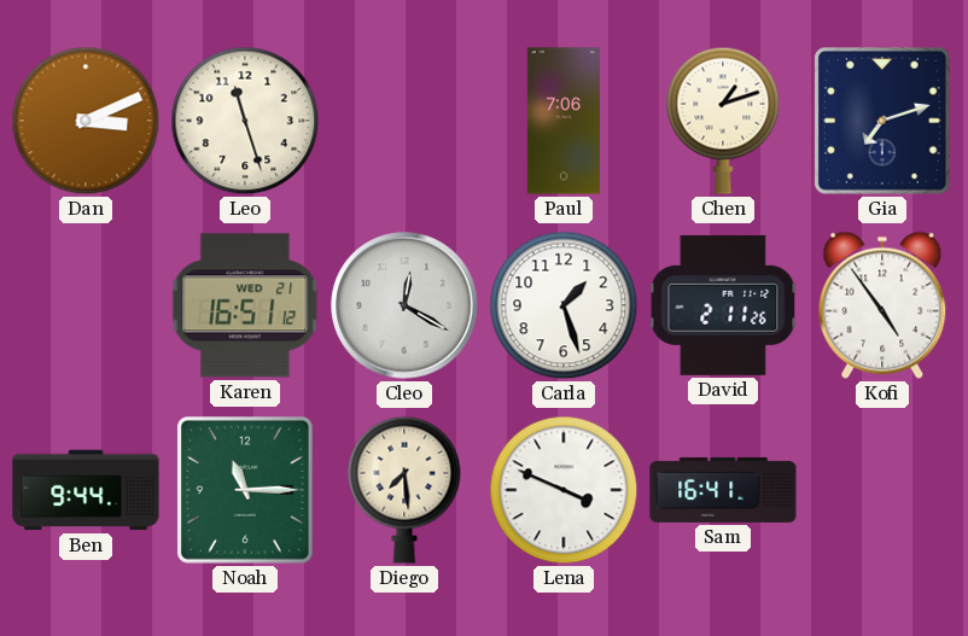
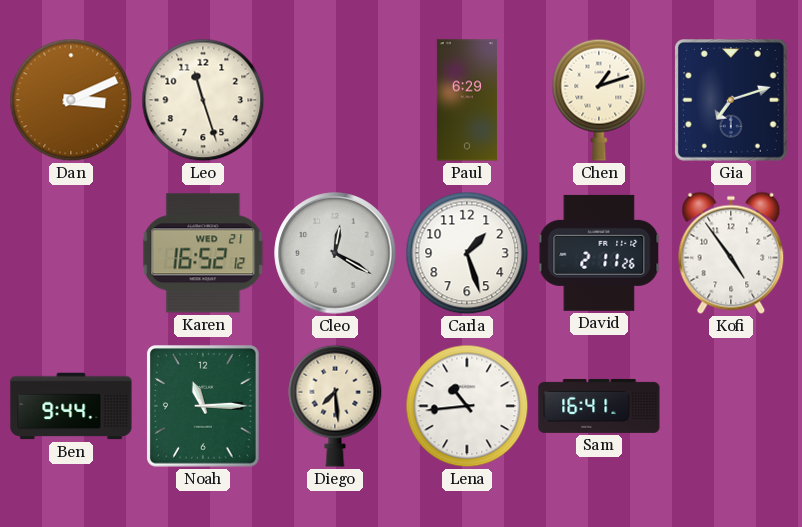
Paul: 7:06 -> 6:29
Karen: 16:51 -> 16:52
Lena: 3:49 -> 10:44
